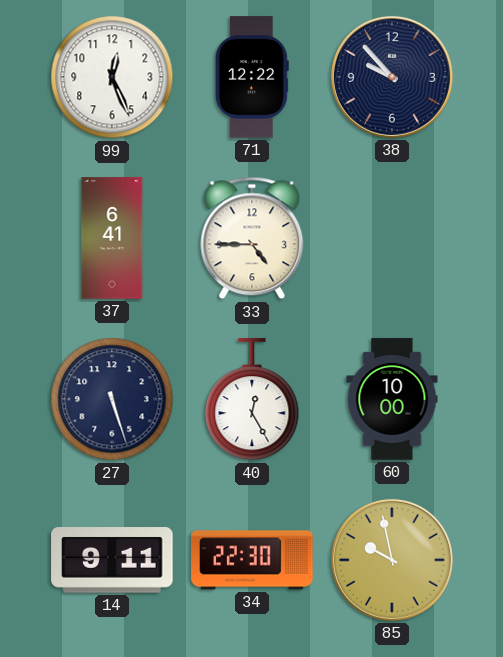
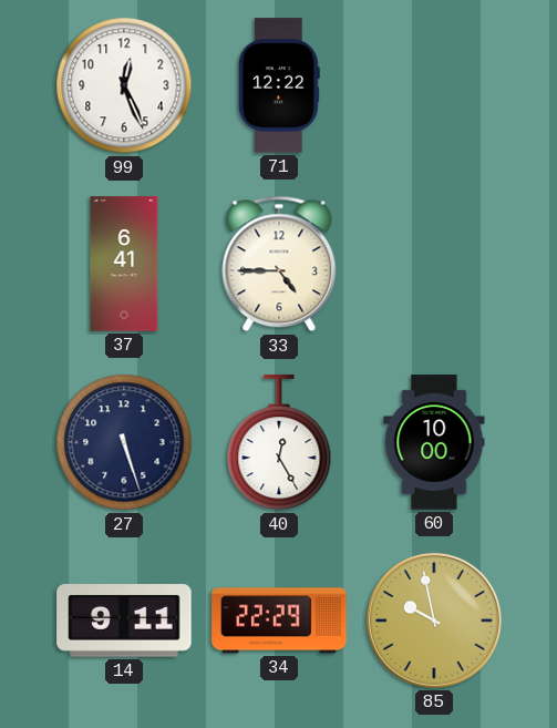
38: 9:53 -> none
34: 22:30 -> 22:29
